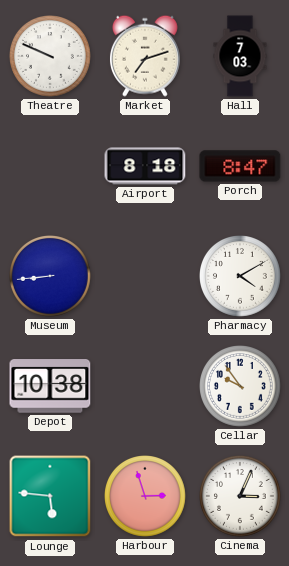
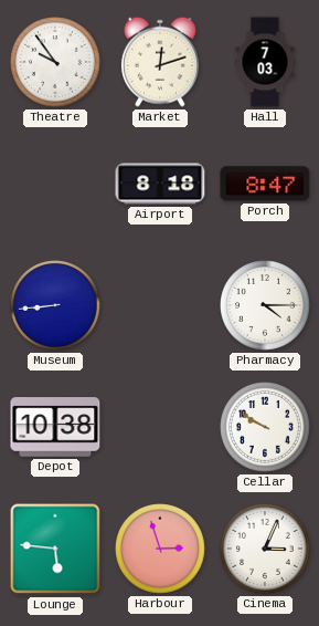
Theatre: 9:49 -> 9:54
Market: 7:12 -> 12:12
Pharmacy: 4:10 -> 4:15
Cellar: 9:54 -> 9:50
